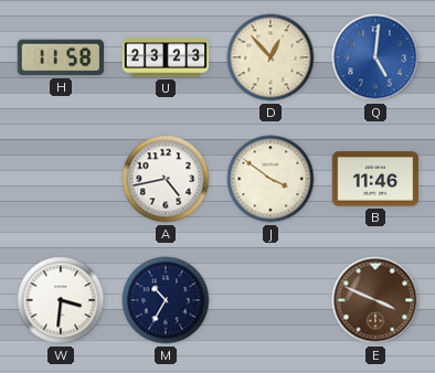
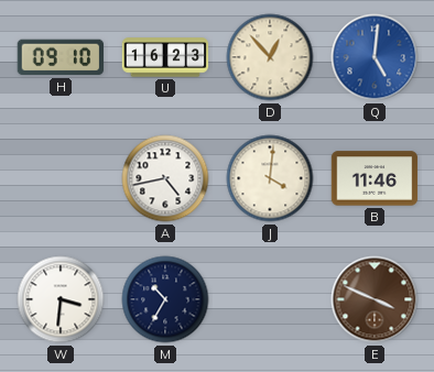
H: 11:58 -> 09:10
U: 23:23 -> 16:23
J: 3:51 -> 4:01
